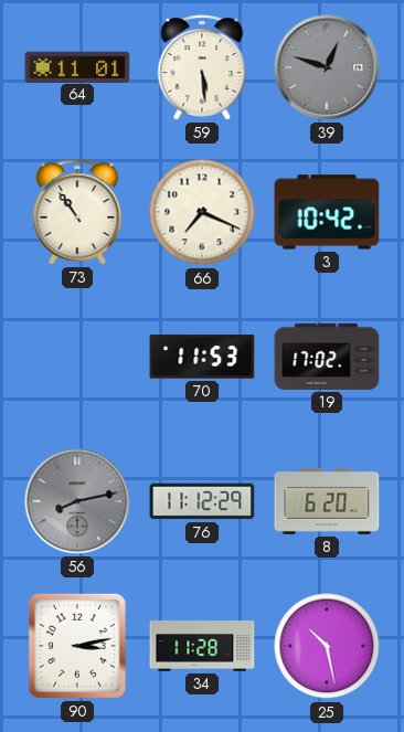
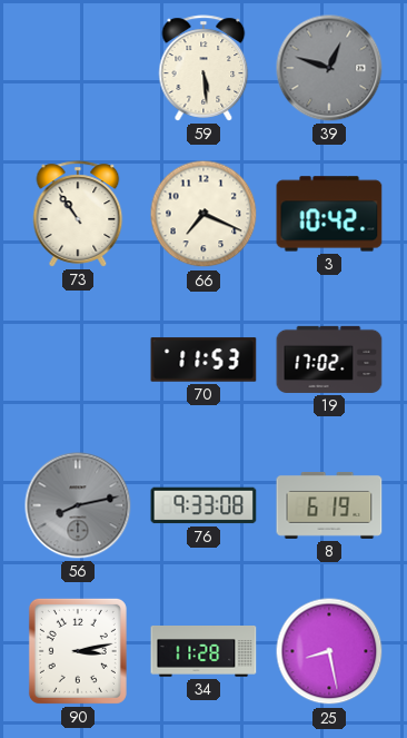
64: 11:01 -> none
76: 11:12 -> 9:33
8: 6:20 -> 6:19
25: 10:28 -> 8:28
